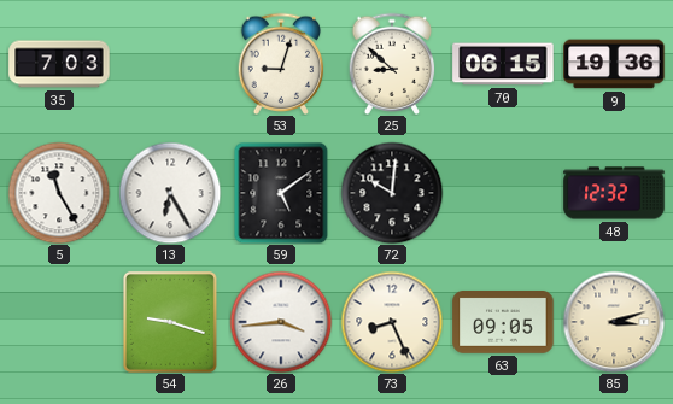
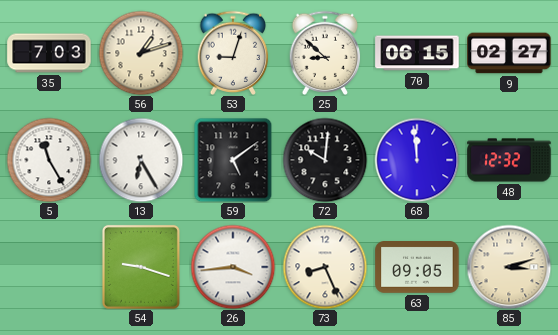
56: none -> 1:12
9: 19:36 -> 02:27
68: none -> 11:59
